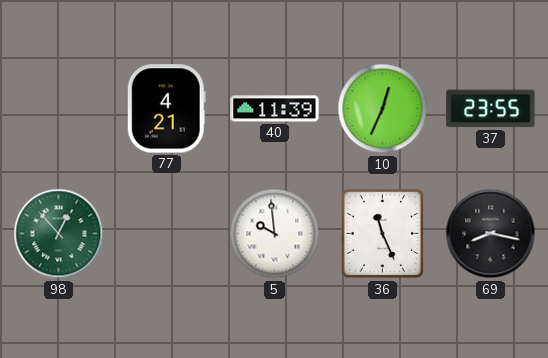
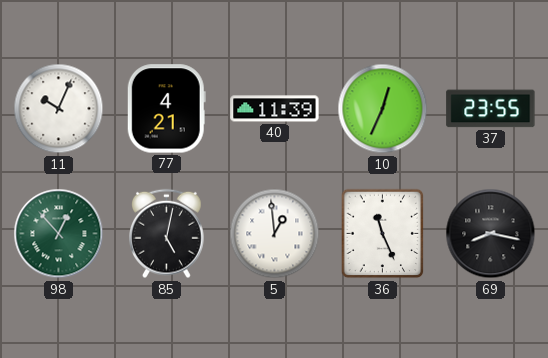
11: none -> 10:04
85: none -> 5:02
5: 9:59 -> 12:59
